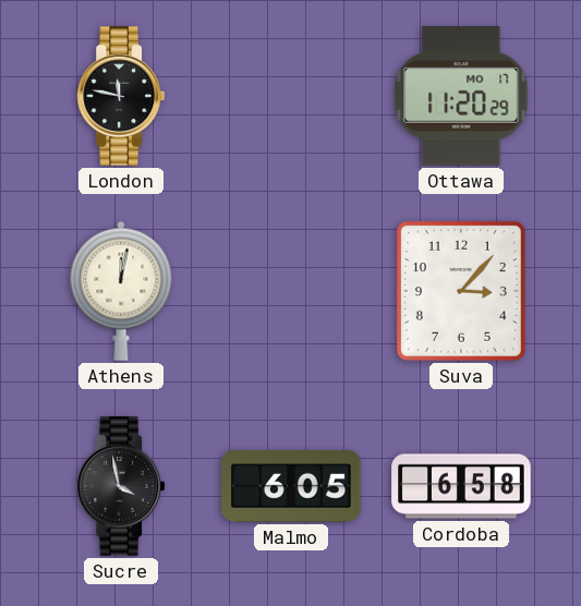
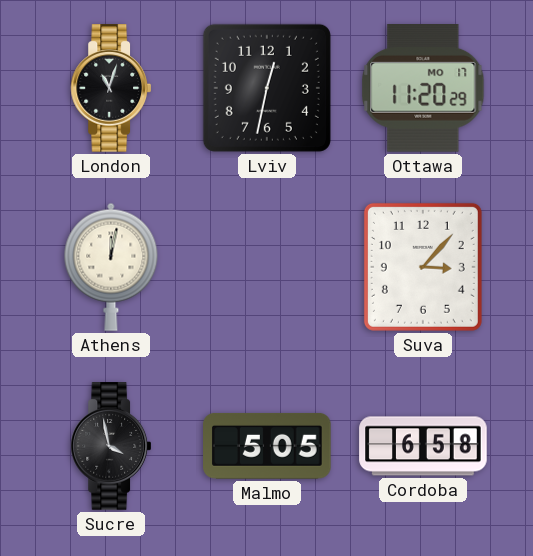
London: 11:47 -> 11:03
Lviv: none -> 12:32
Malmo: 6:05 -> 5:05
